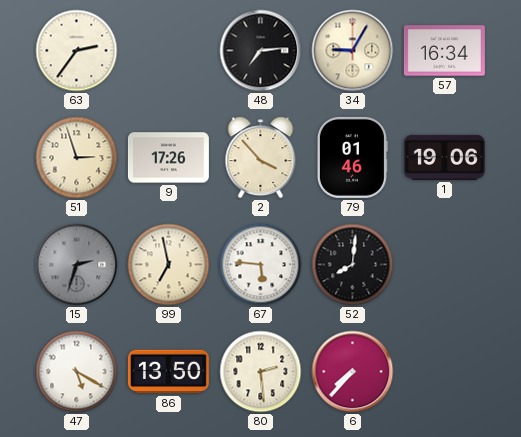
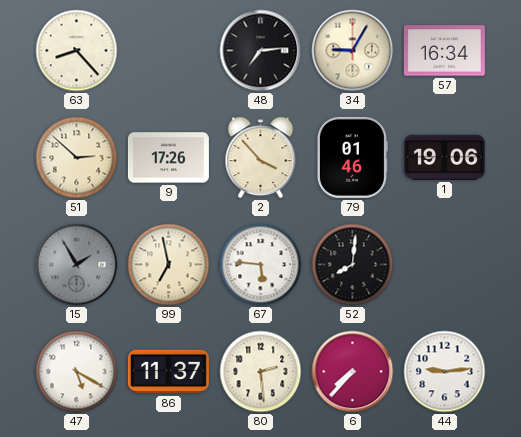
63: 2:36 -> 8:23
51: 2:57 -> 2:52
15: 2:33 -> 1:55
86: 13:50 -> 11:37
44: none -> 9:14
